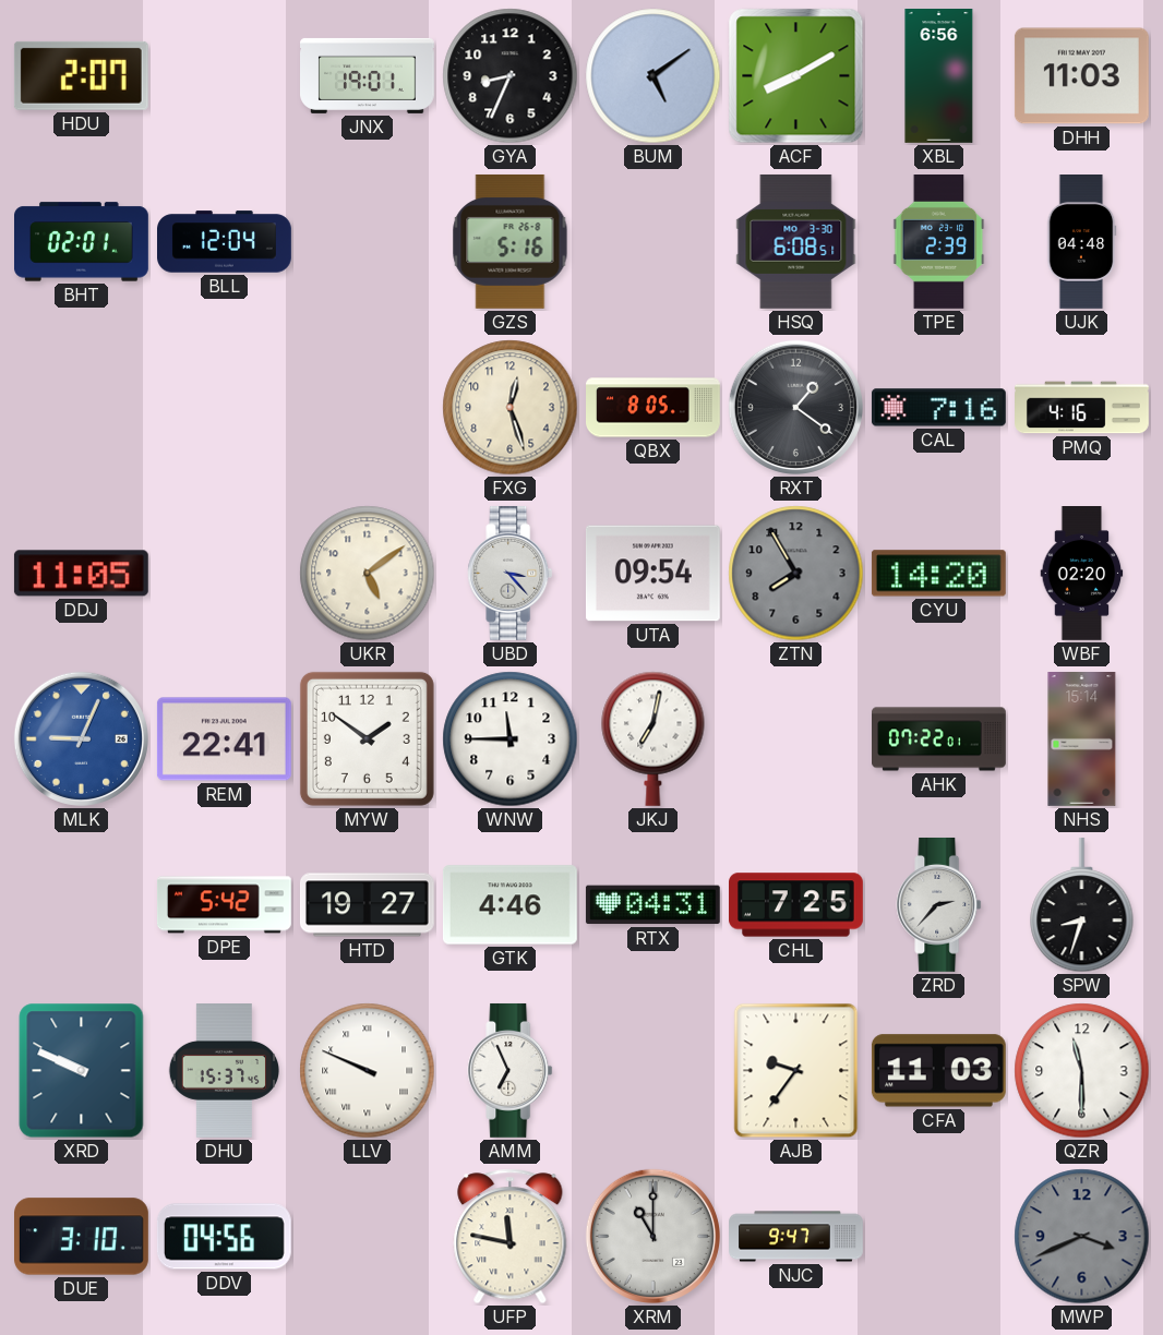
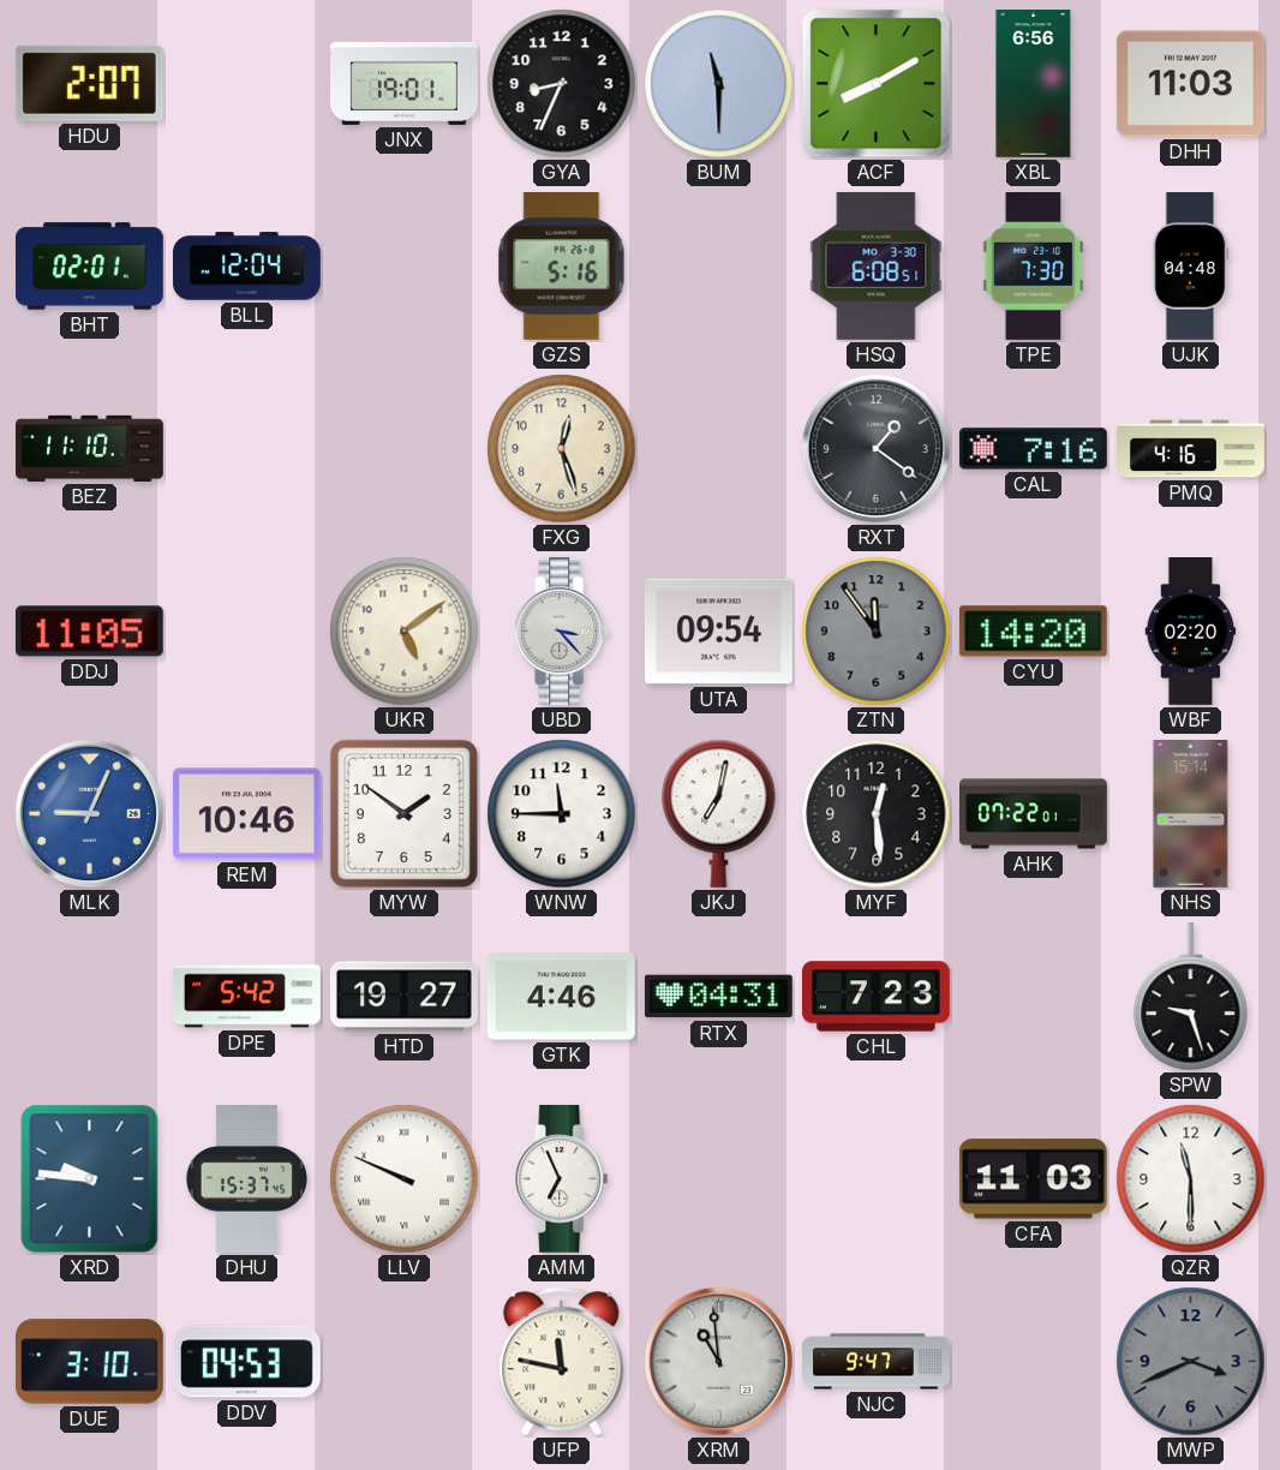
BUM: 5:09 -> 11:30
TPE: 2:39 -> 7:30
BEZ: none -> 11:10
QBX: 8:05 -> none
ZTN: 7:55 -> 11:54
REM: 22:41 -> 10:46
MYF: none -> 12:29
CHL: 7:25 -> 7:23
ZRD: 2:37 -> none
SPW: 8:33 -> 9:27
XRD: 9:49 -> 9:46
AJB: 9:36 -> none
DDV: 04:56 -> 04:53
XRM: 11:00 -> 10:59
